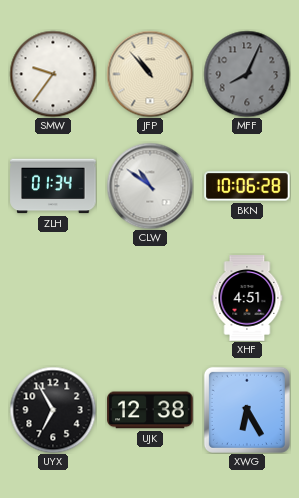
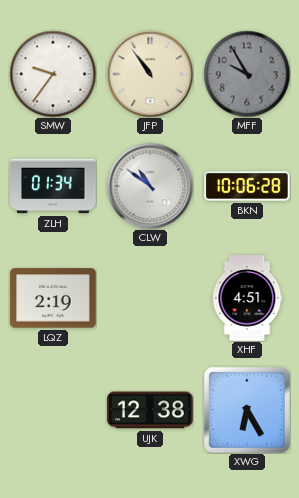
JFP: 10:53 -> 10:54
MFF: 8:04 -> 9:55
LQZ: none -> 2:19
UYX: 6:55 -> none
